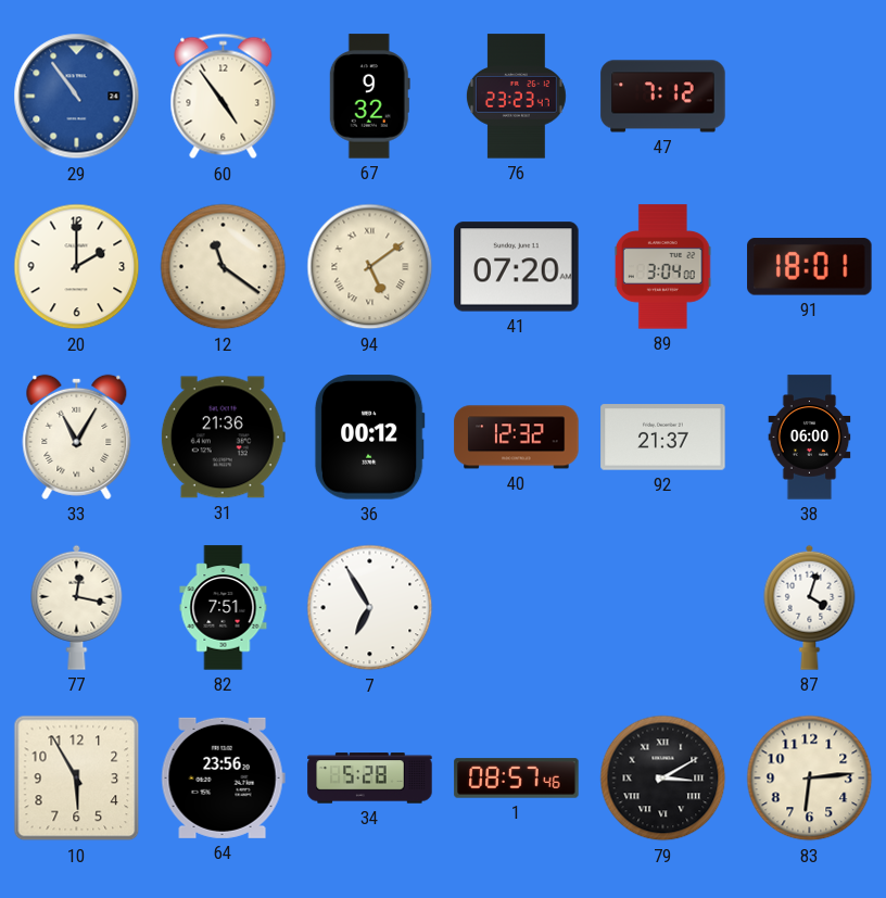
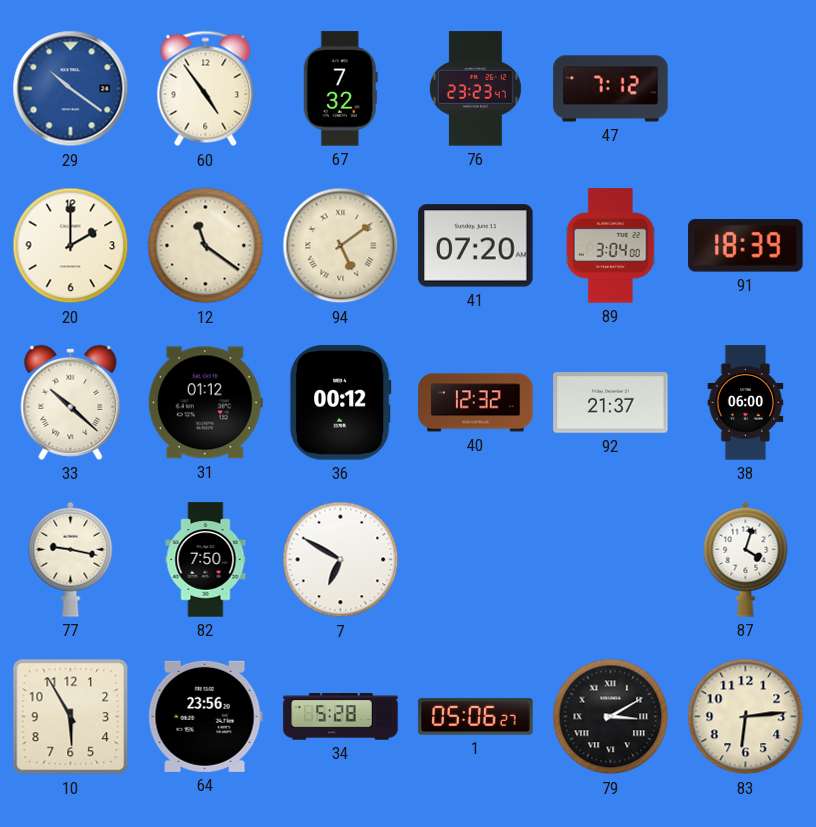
29: 10:54 -> 10:21
67: 9:32 -> 7:32
91: 18:01 -> 18:39
33: 11:05 -> 10:22
31: 21:36 -> 01:12
77: 12:17 -> 9:17
82: 7:51 -> 7:50
7: 6:55 -> 6:50
1: 08:57 -> 05:06
